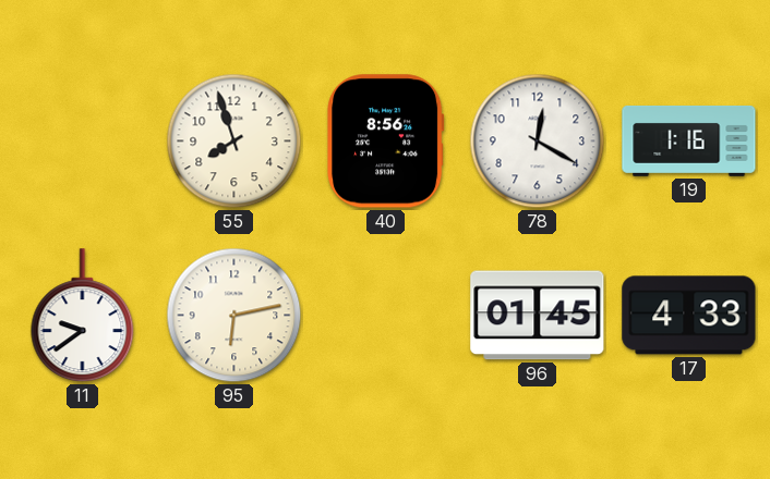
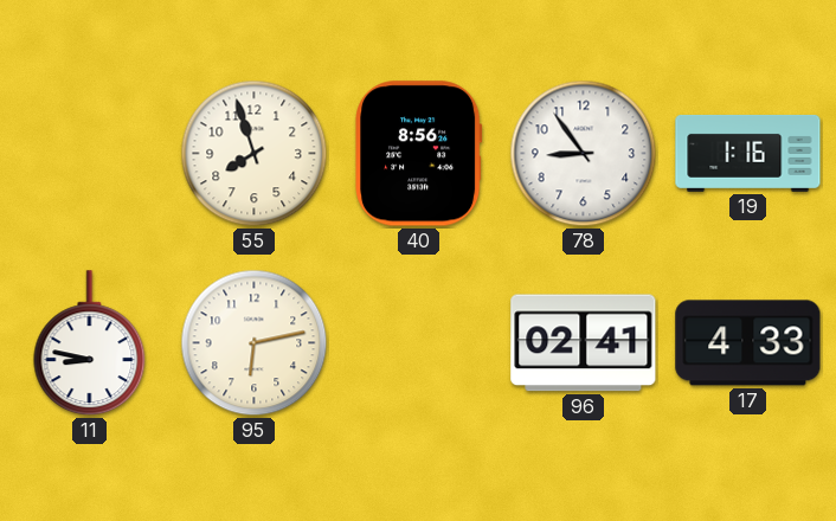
78: 12:20 -> 8:54
11: 9:39 -> 8:47
96: 01:45 -> 02:41
